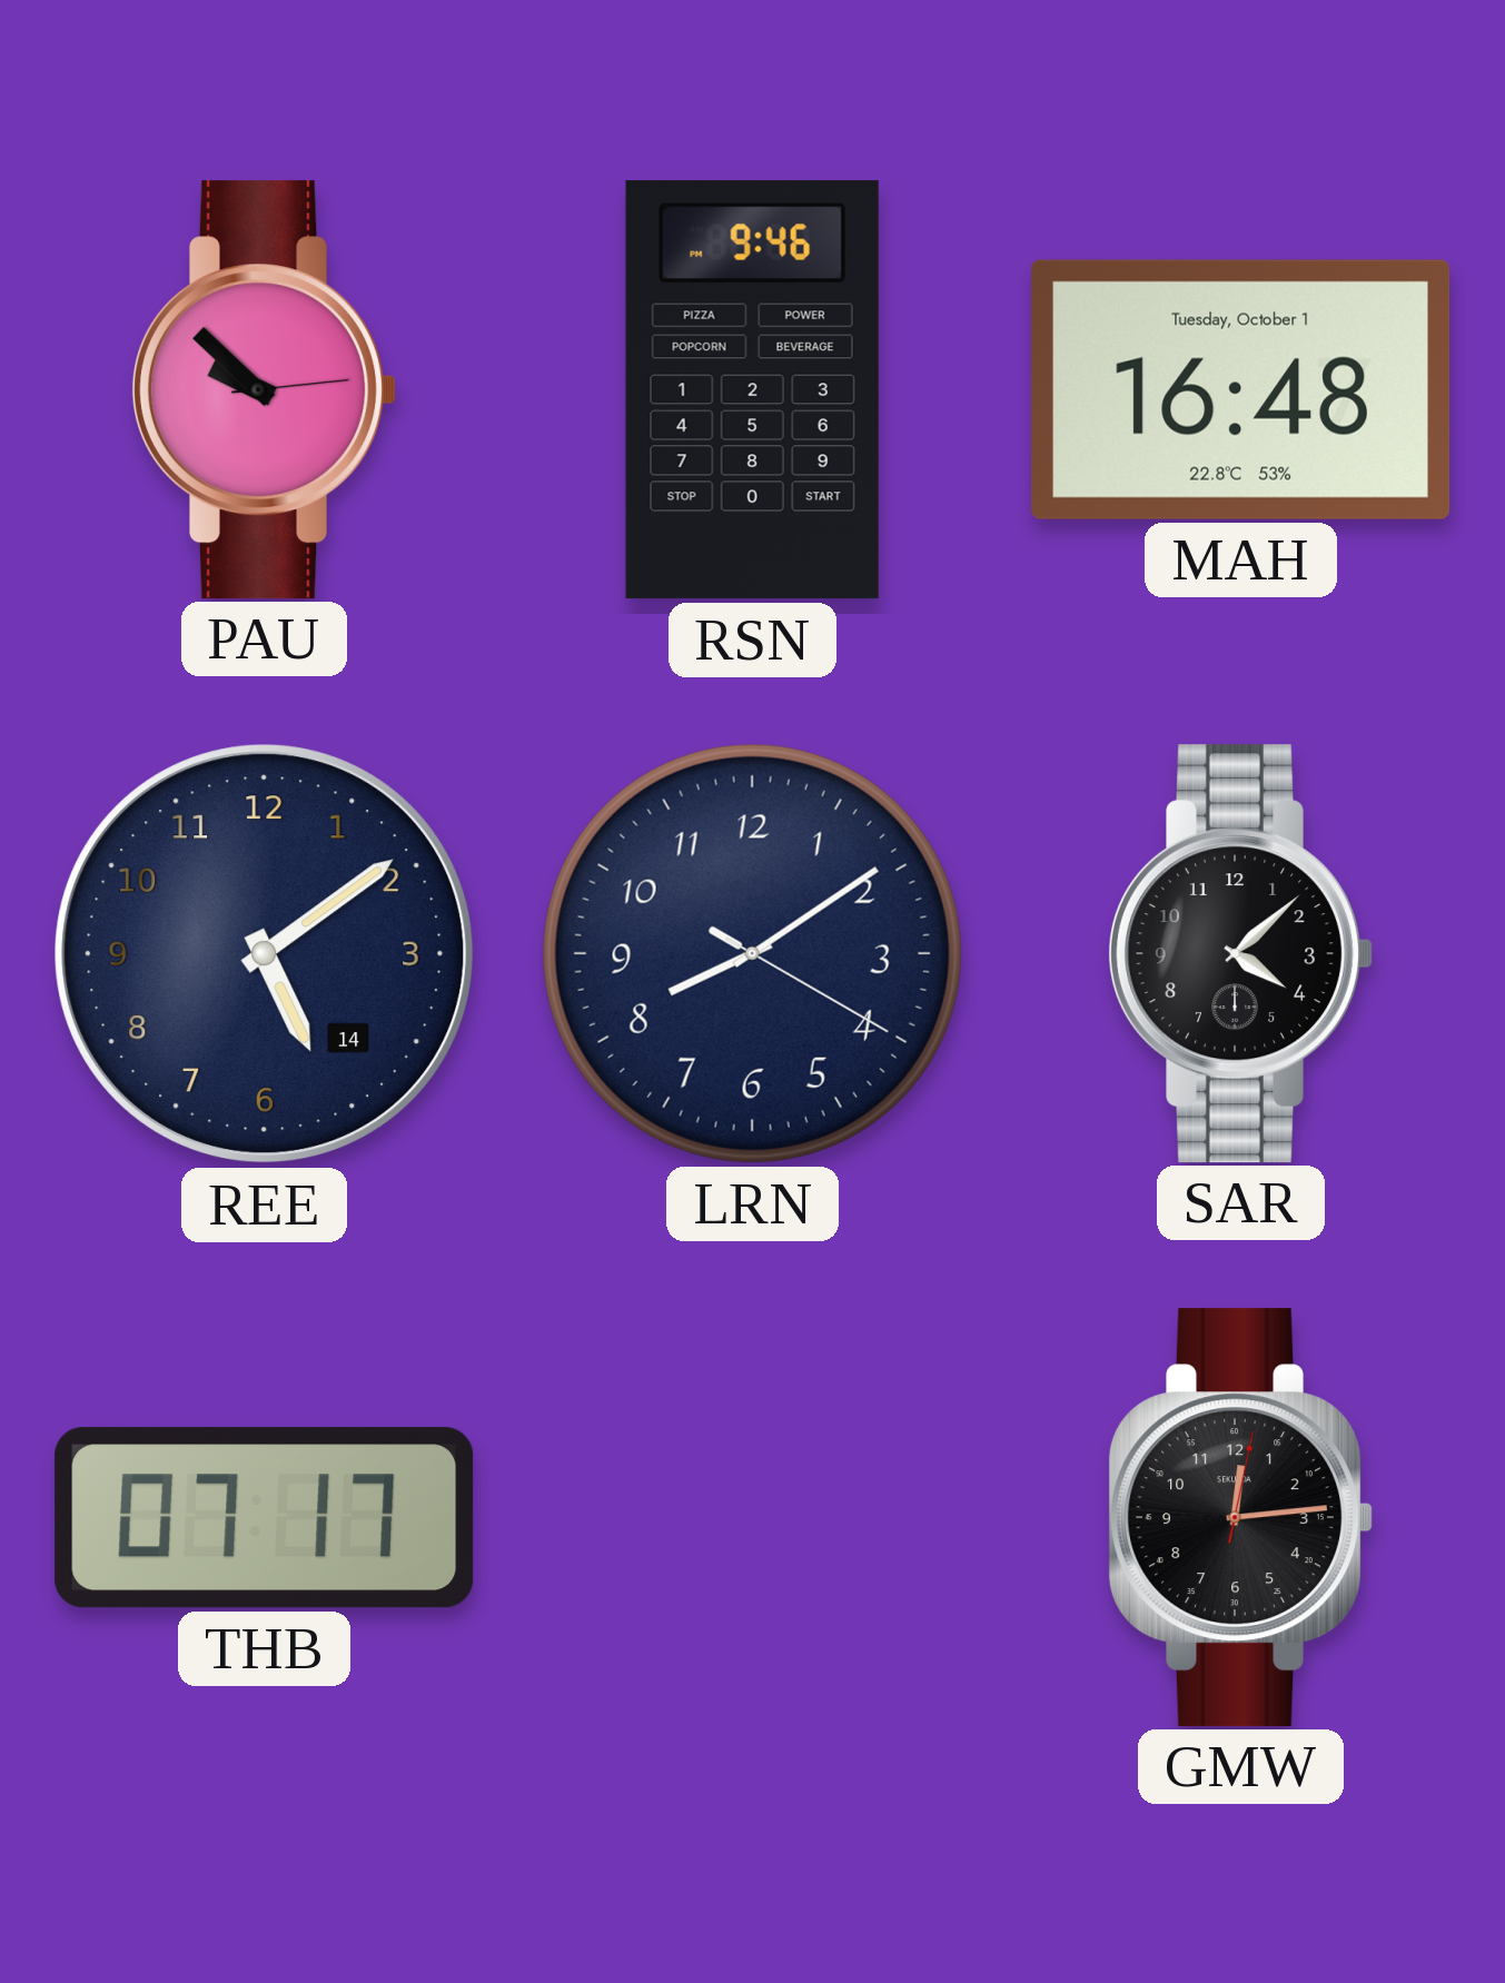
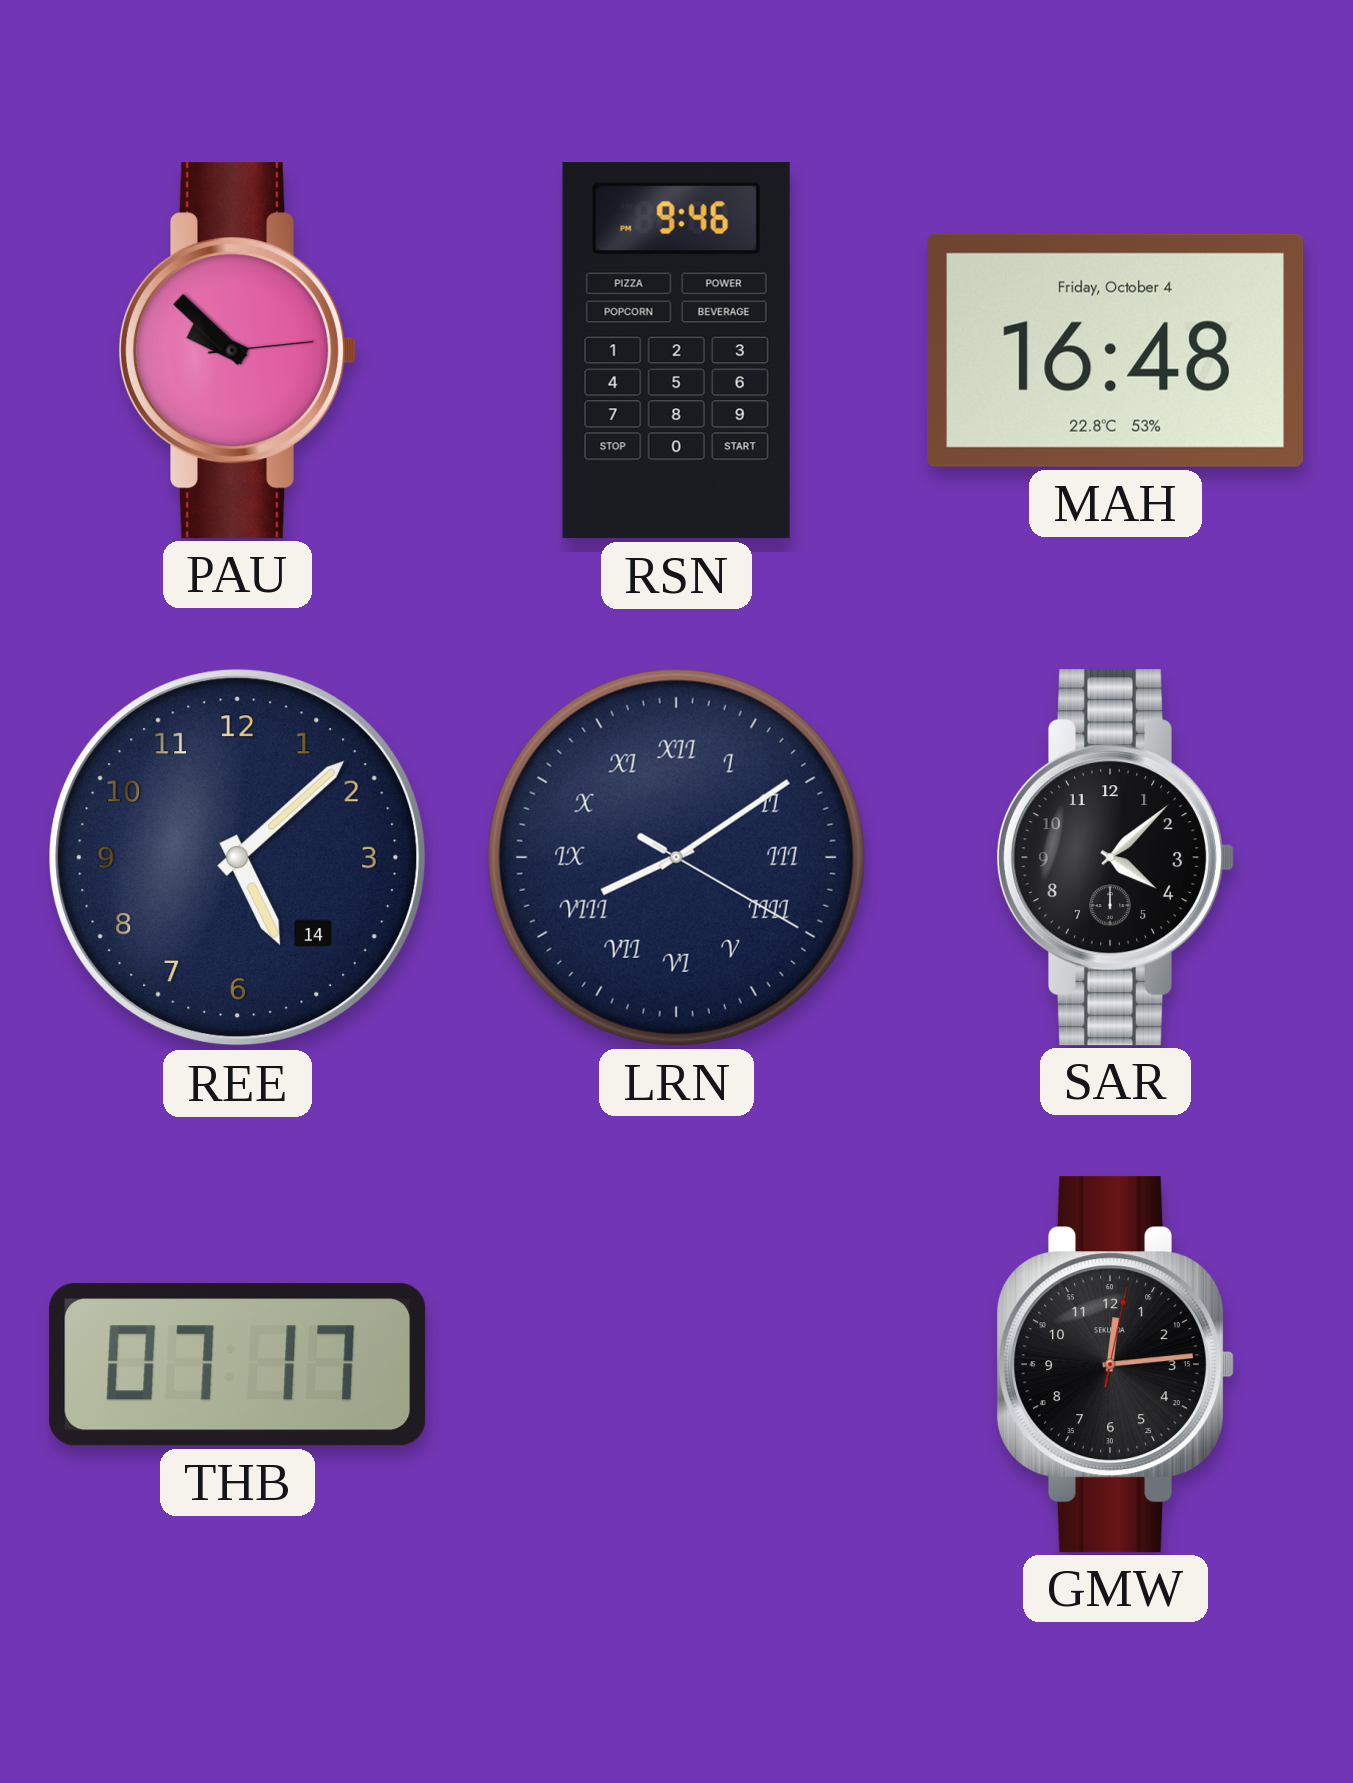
MAH date: Tuesday, October 1 -> Friday, October 4
REE: 5:09 -> 5:08
LRN numerals: Arabic -> Roman
